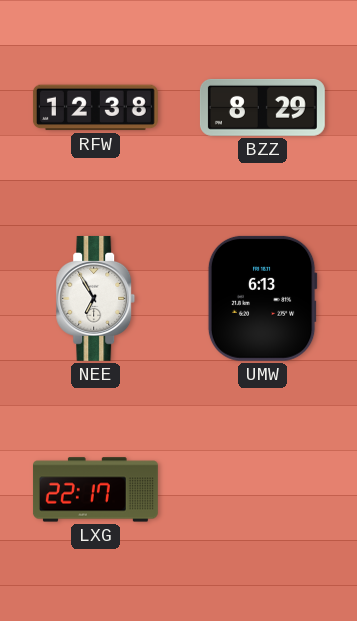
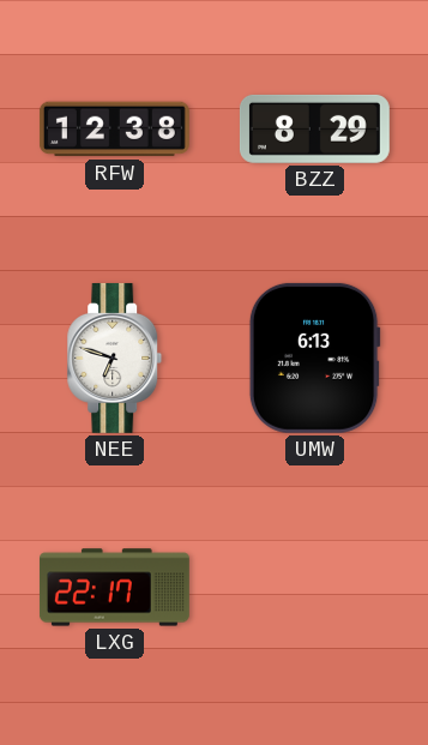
NEE: 6:55 -> 6:48
